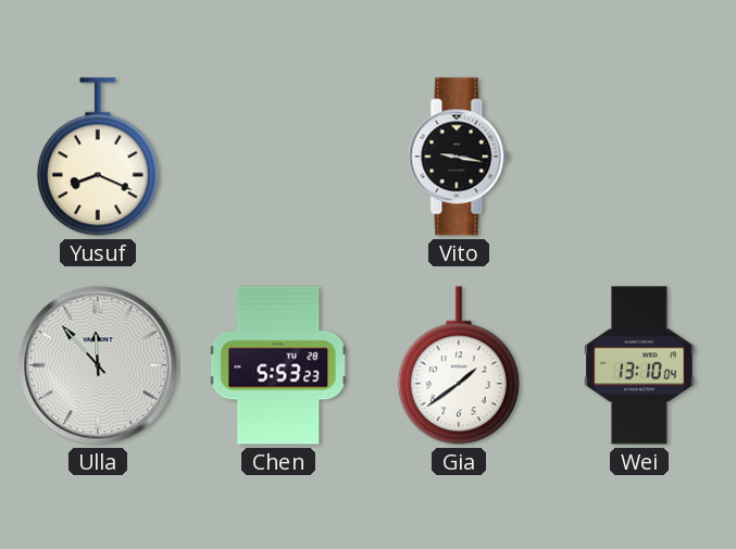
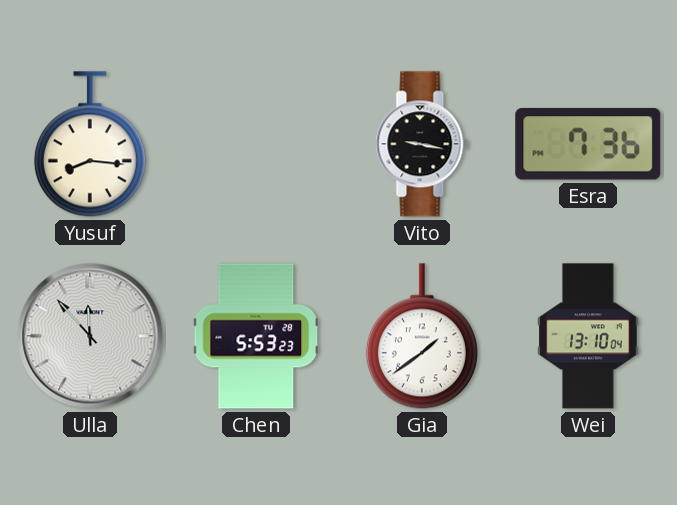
Yusuf: 8:19 -> 8:16
Esra: none -> 7:36
